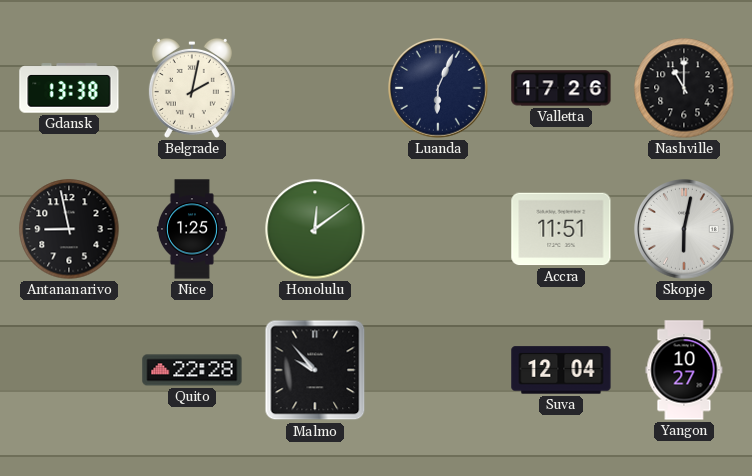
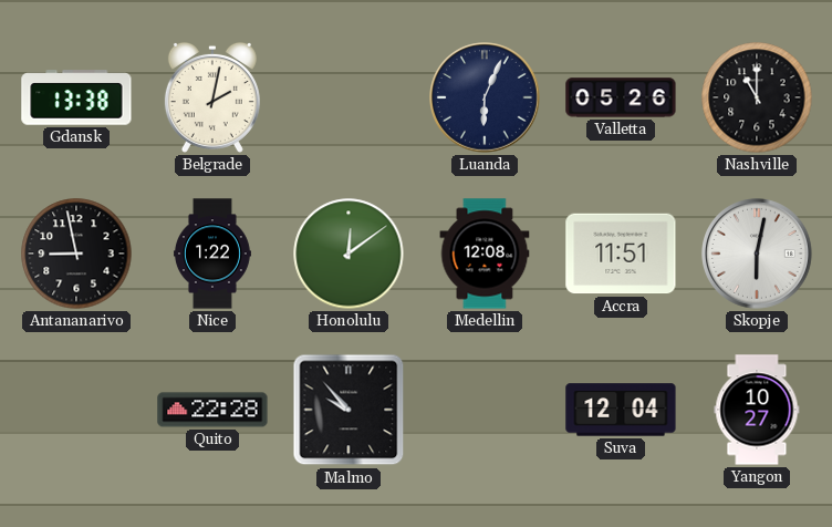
Valletta: 17:26 -> 05:26
Nice: 1:25 -> 1:22
Medellin: none -> 12:08
